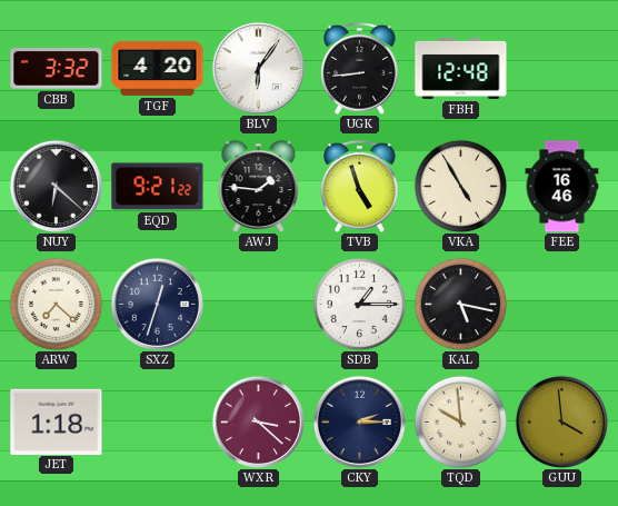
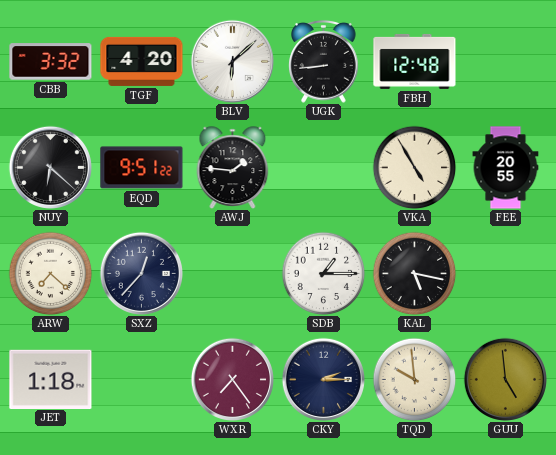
BLV: 6:06 -> 6:08
EQD: 9:21 -> 9:51
TVB: 4:57 -> none
FEE: 16:46 -> 20:55
SXZ: 12:33 -> 12:37
WXR: 3:22 -> 7:24
GUU: 3:59 -> 4:59
